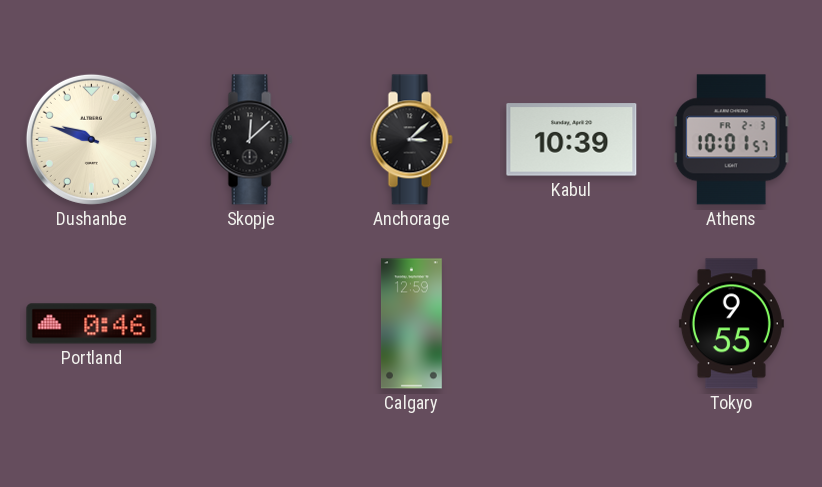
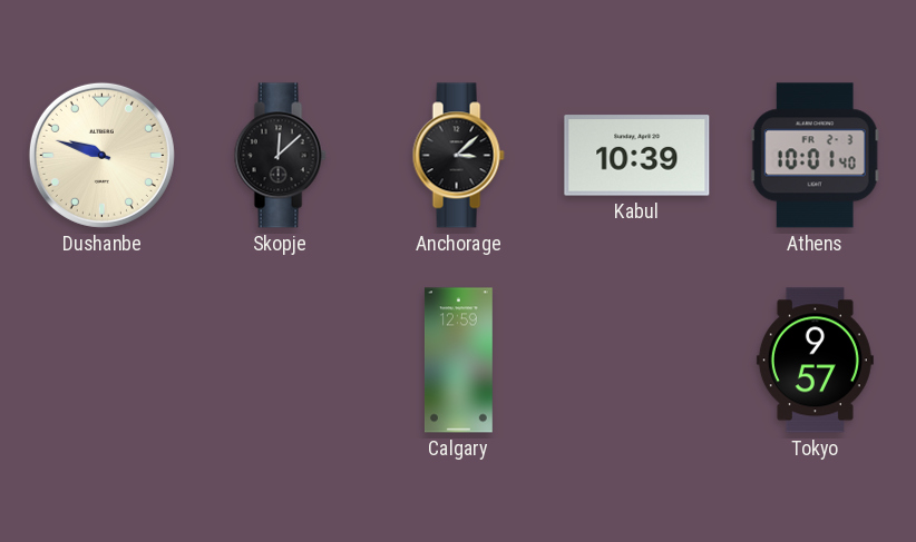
Athens: 10:01:57 -> 10:01:40
Portland: 0:46 -> none
Tokyo: 9:55 -> 9:57
